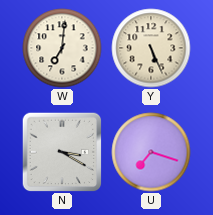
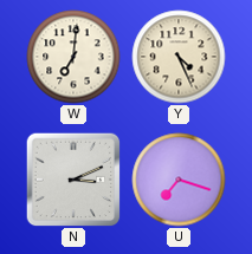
Y: 5:26 -> 4:26
N: 3:20 -> 3:11
